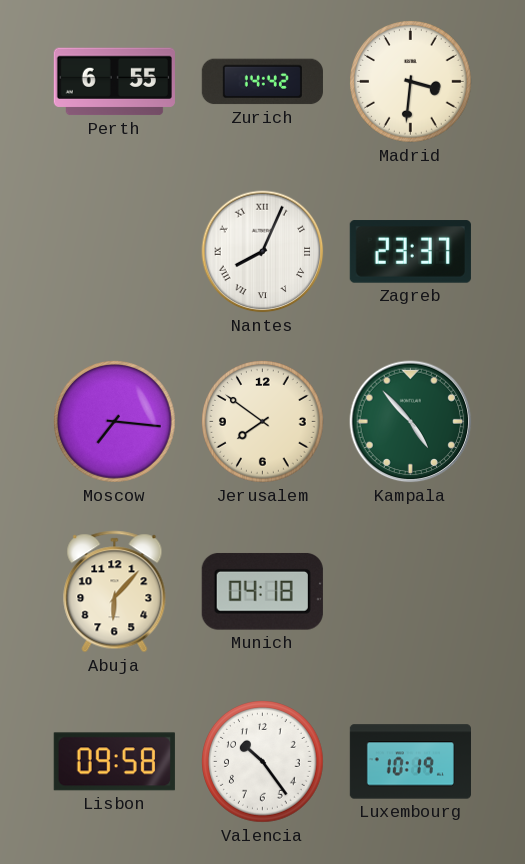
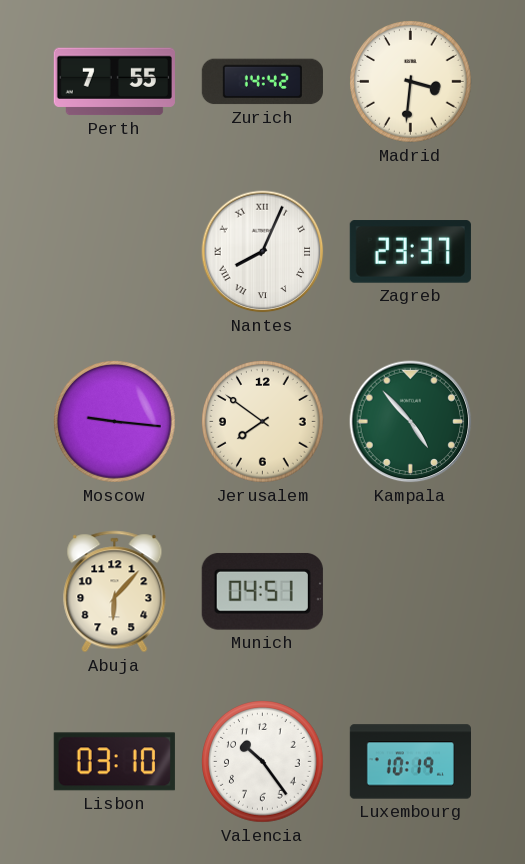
Perth: 6:55 -> 7:55
Moscow: 7:16 -> 9:16
Munich: 04:18 -> 04:51
Lisbon: 09:58 -> 03:10
